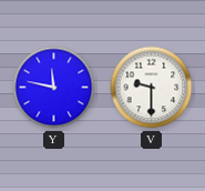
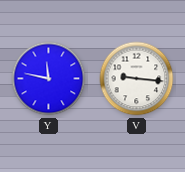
V: 9:30 -> 9:16
